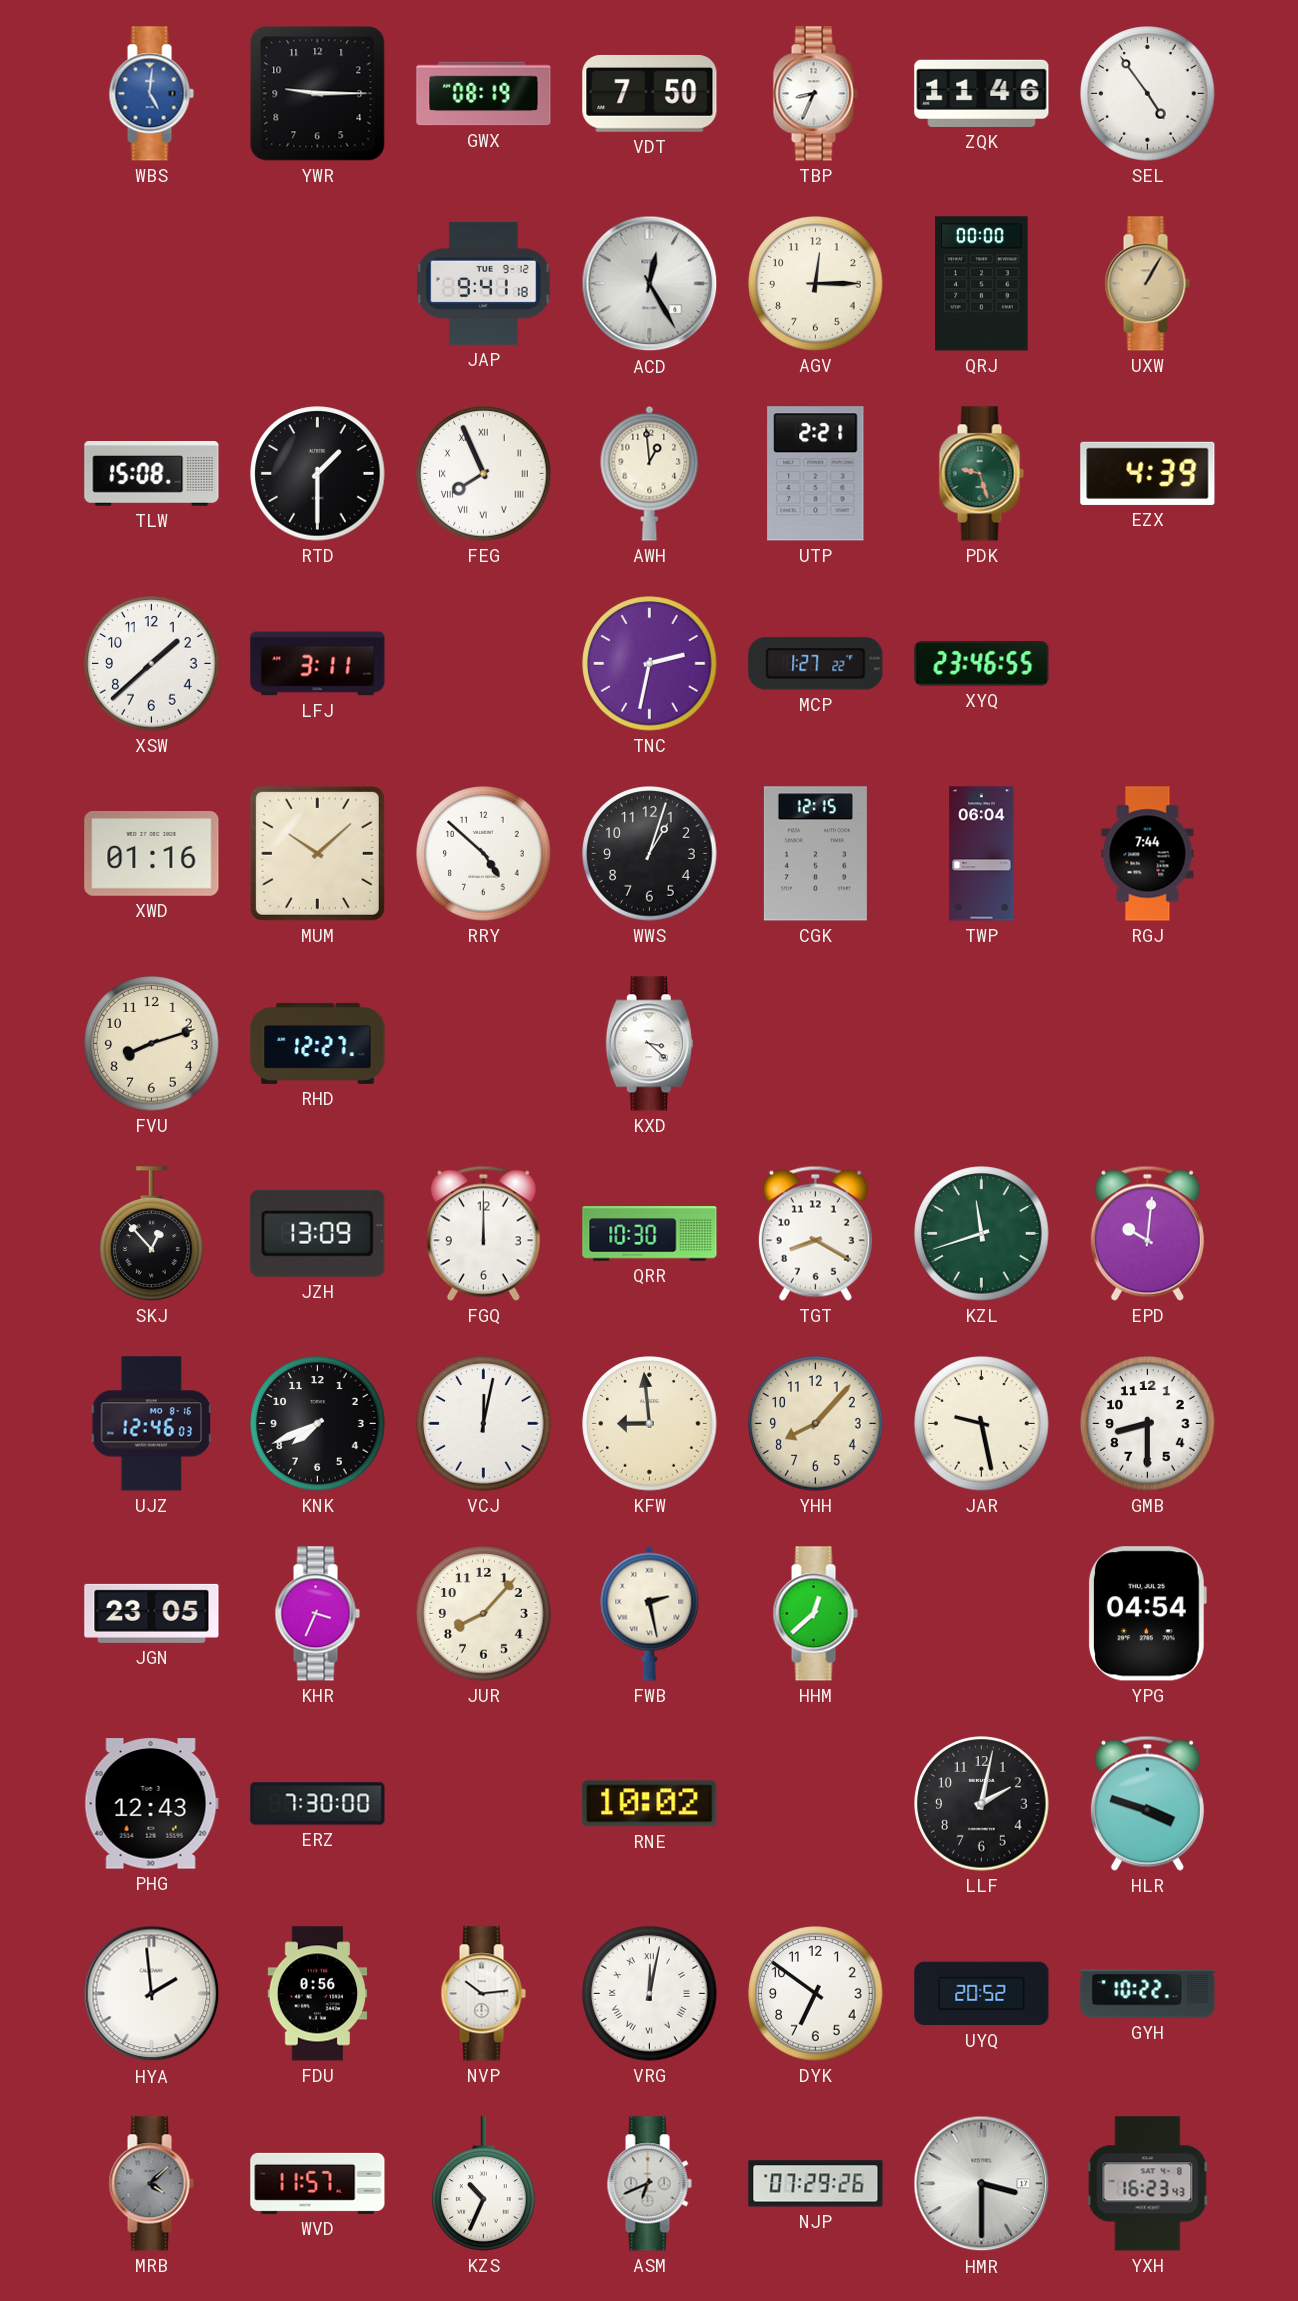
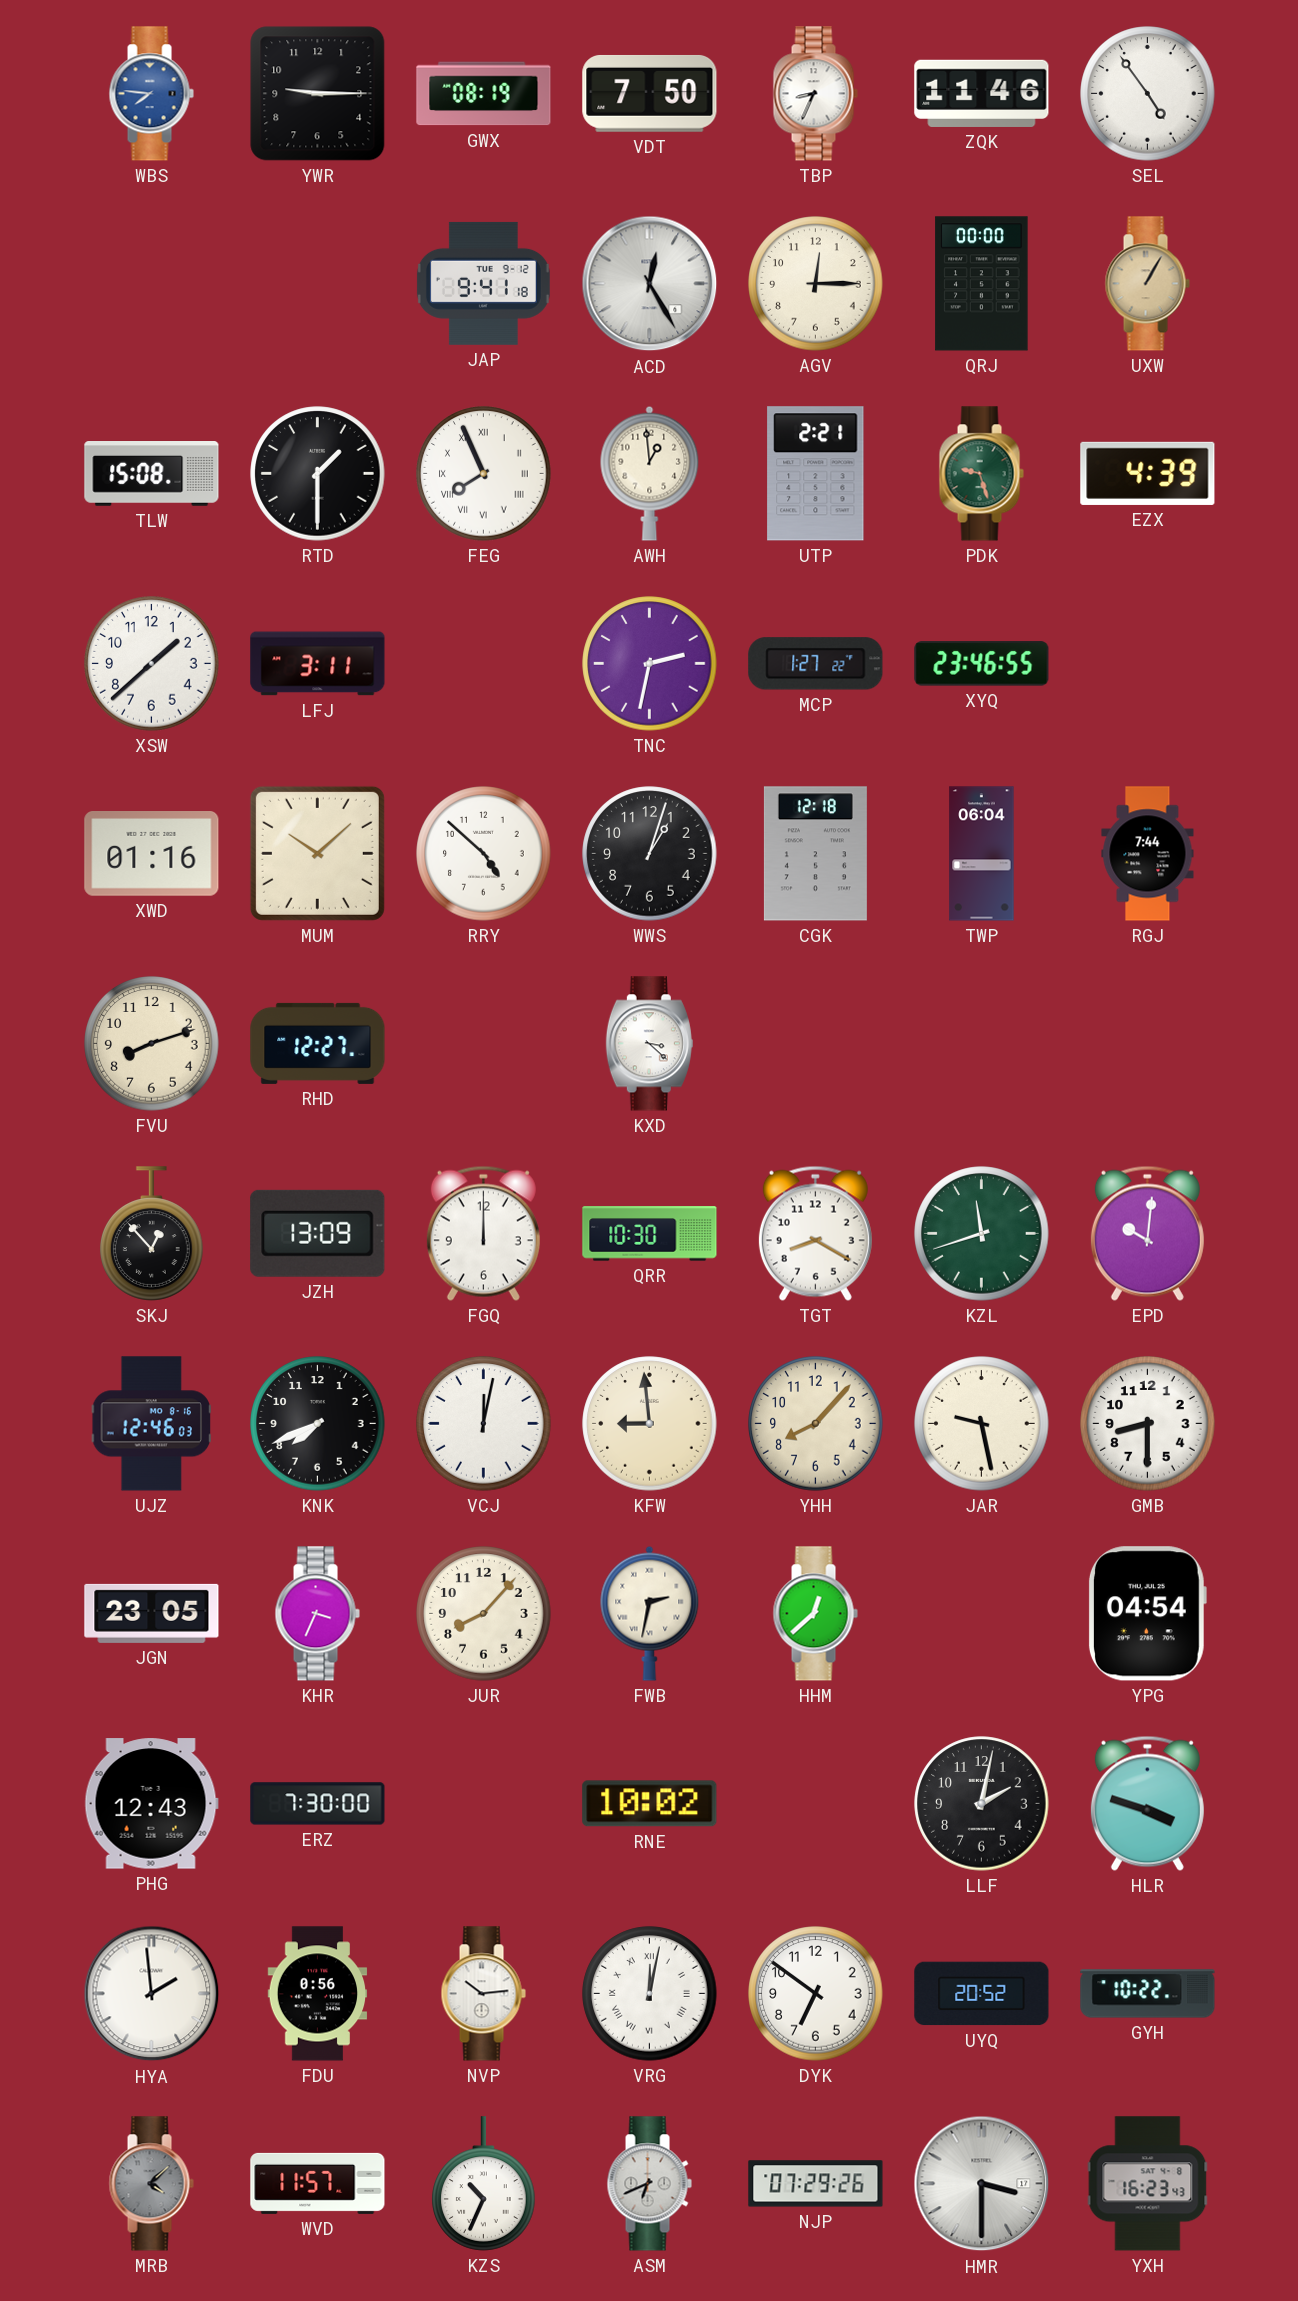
WBS: 5:01 -> 7:46
CGK: 12:15 -> 12:18
FWB: 2:28 -> 2:32
